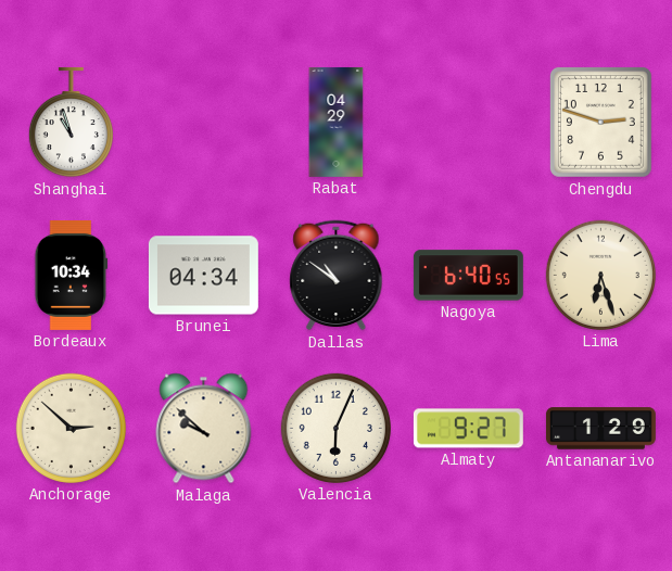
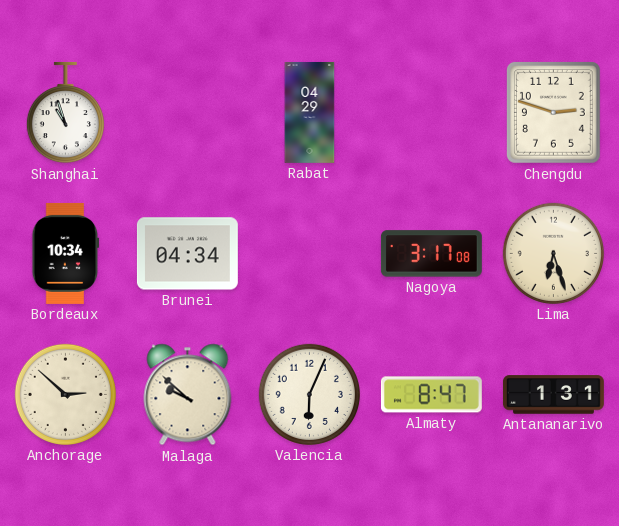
Dallas: 10:51 -> none
Nagoya: 6:40 -> 3:17
Almaty: 9:27 -> 8:47
Antananarivo: 1:29 -> 1:31
